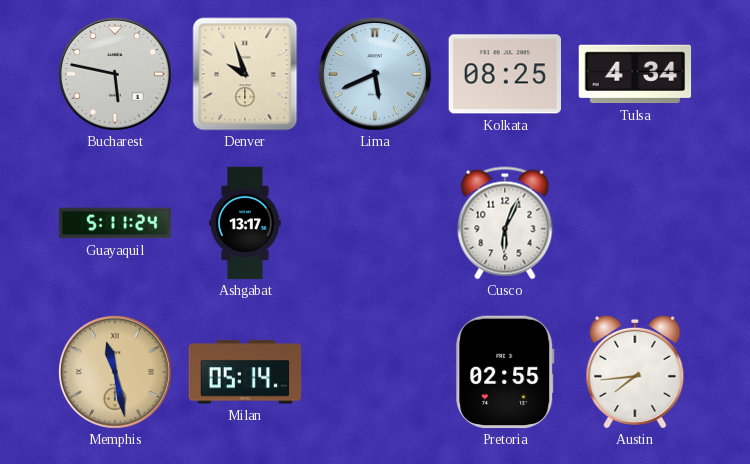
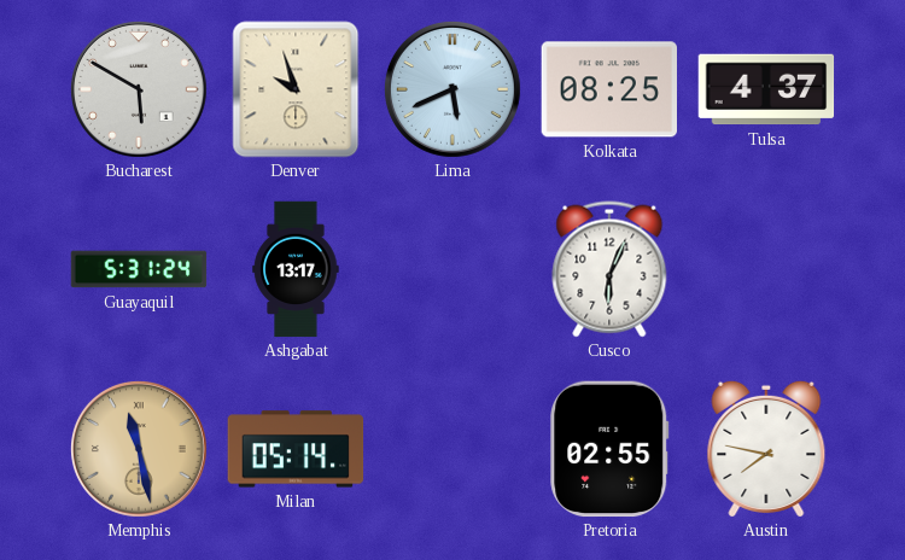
Bucharest: 5:47 -> 5:50
Tulsa: 4:34 -> 4:37
Guayaquil: 5:11 -> 5:31
Austin: 7:44 -> 7:47
